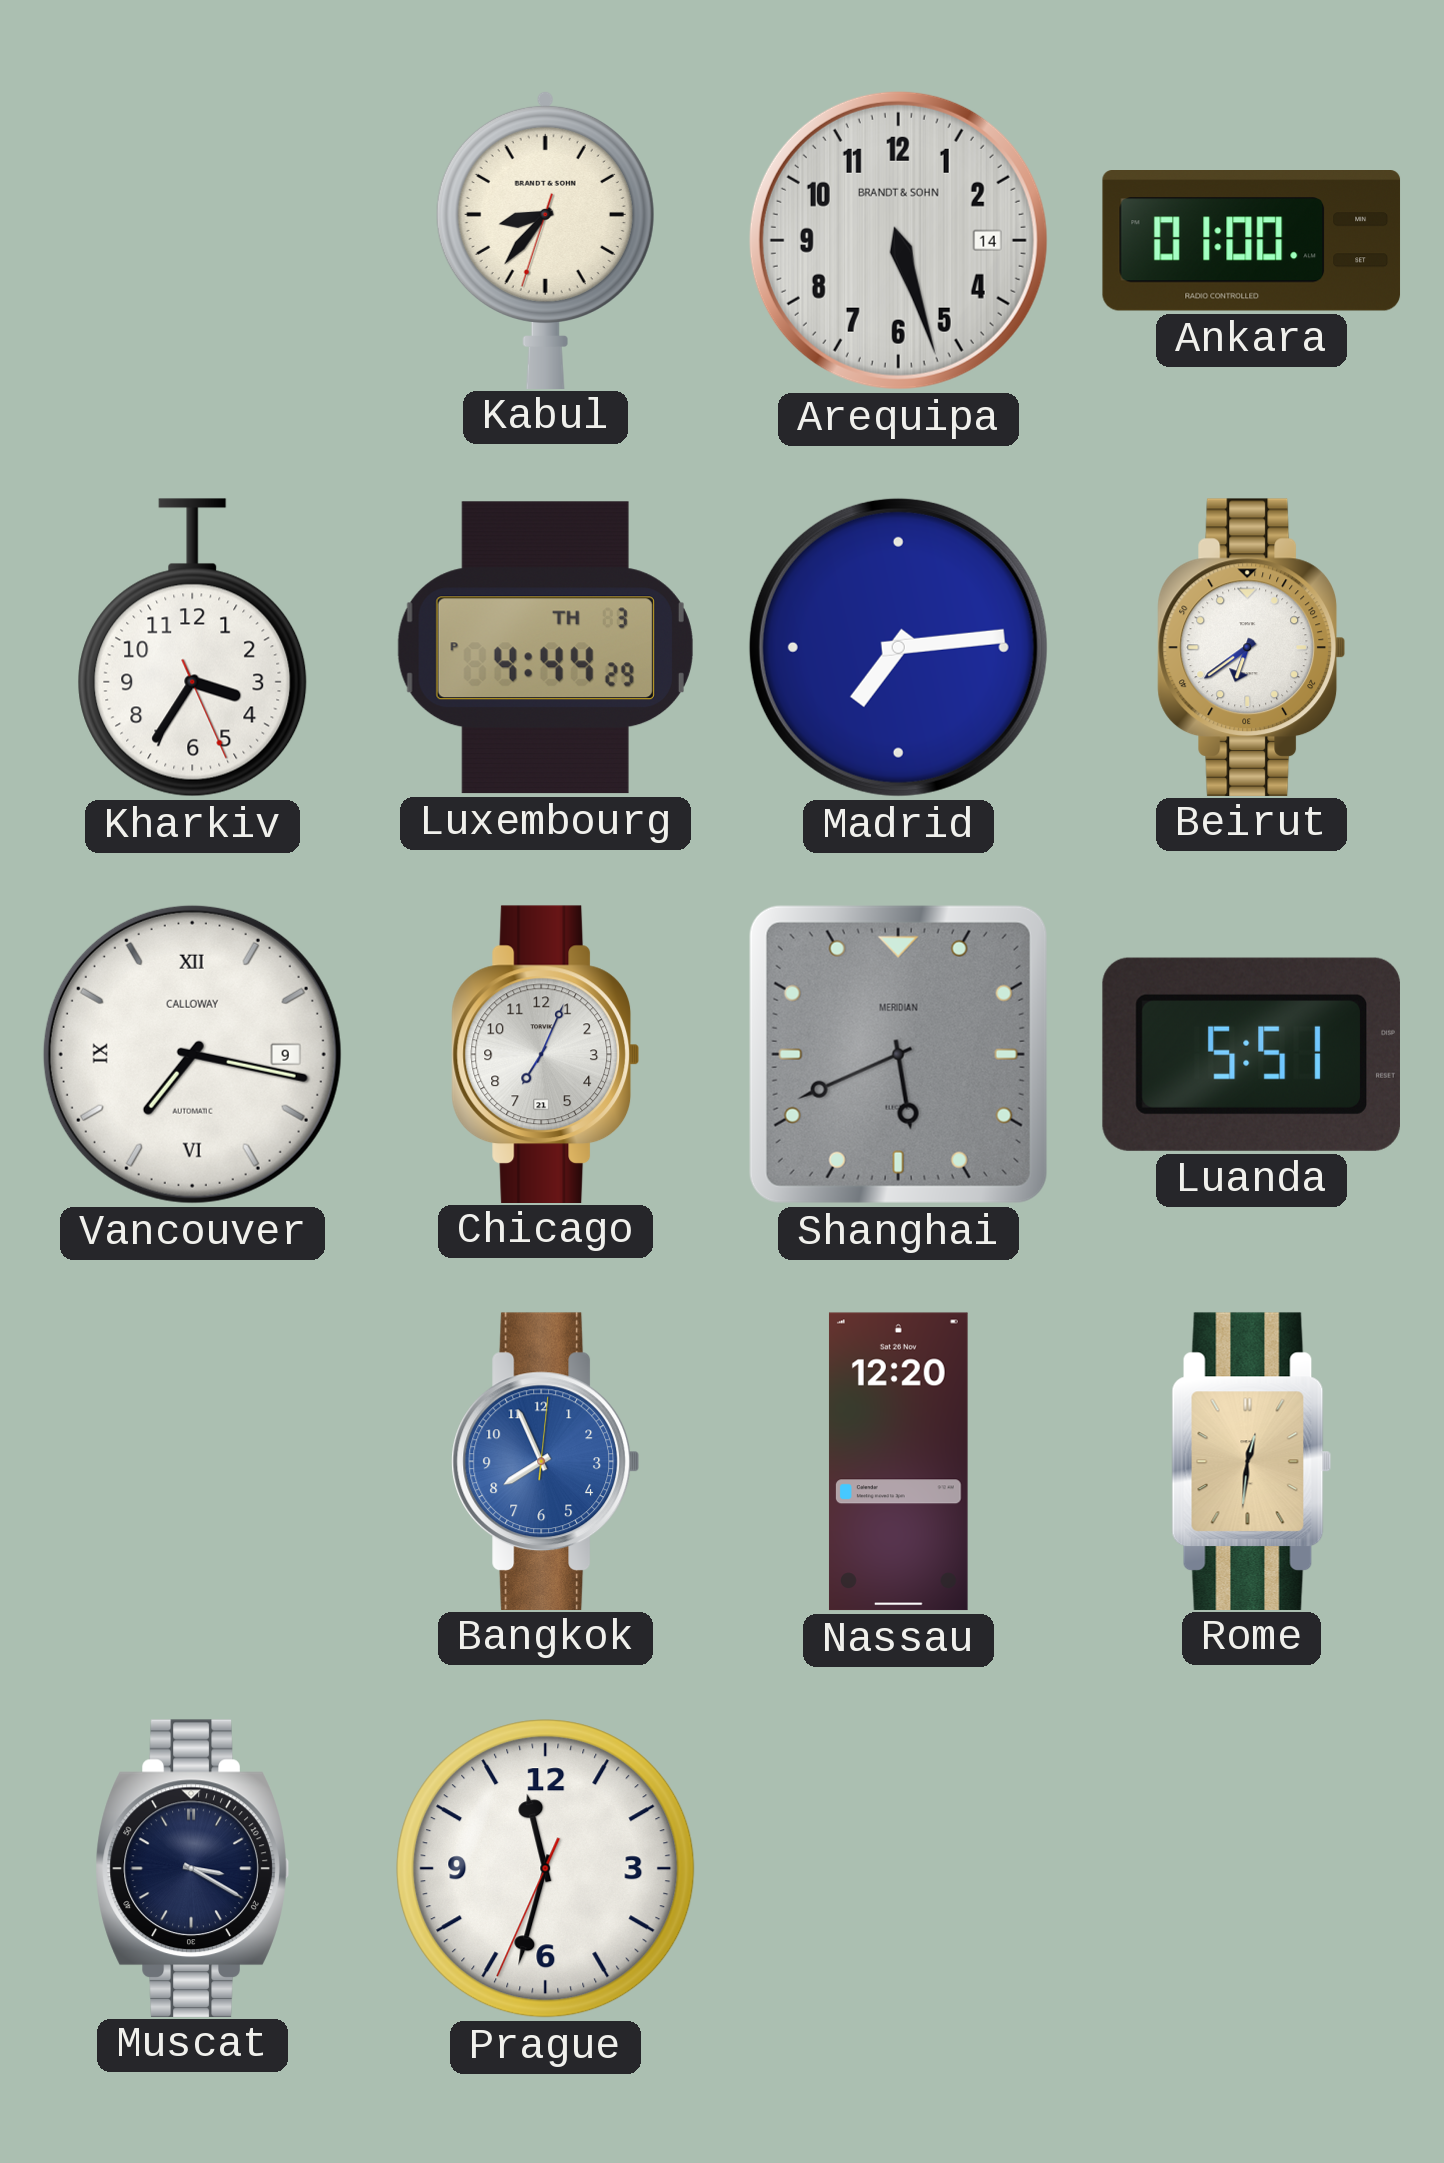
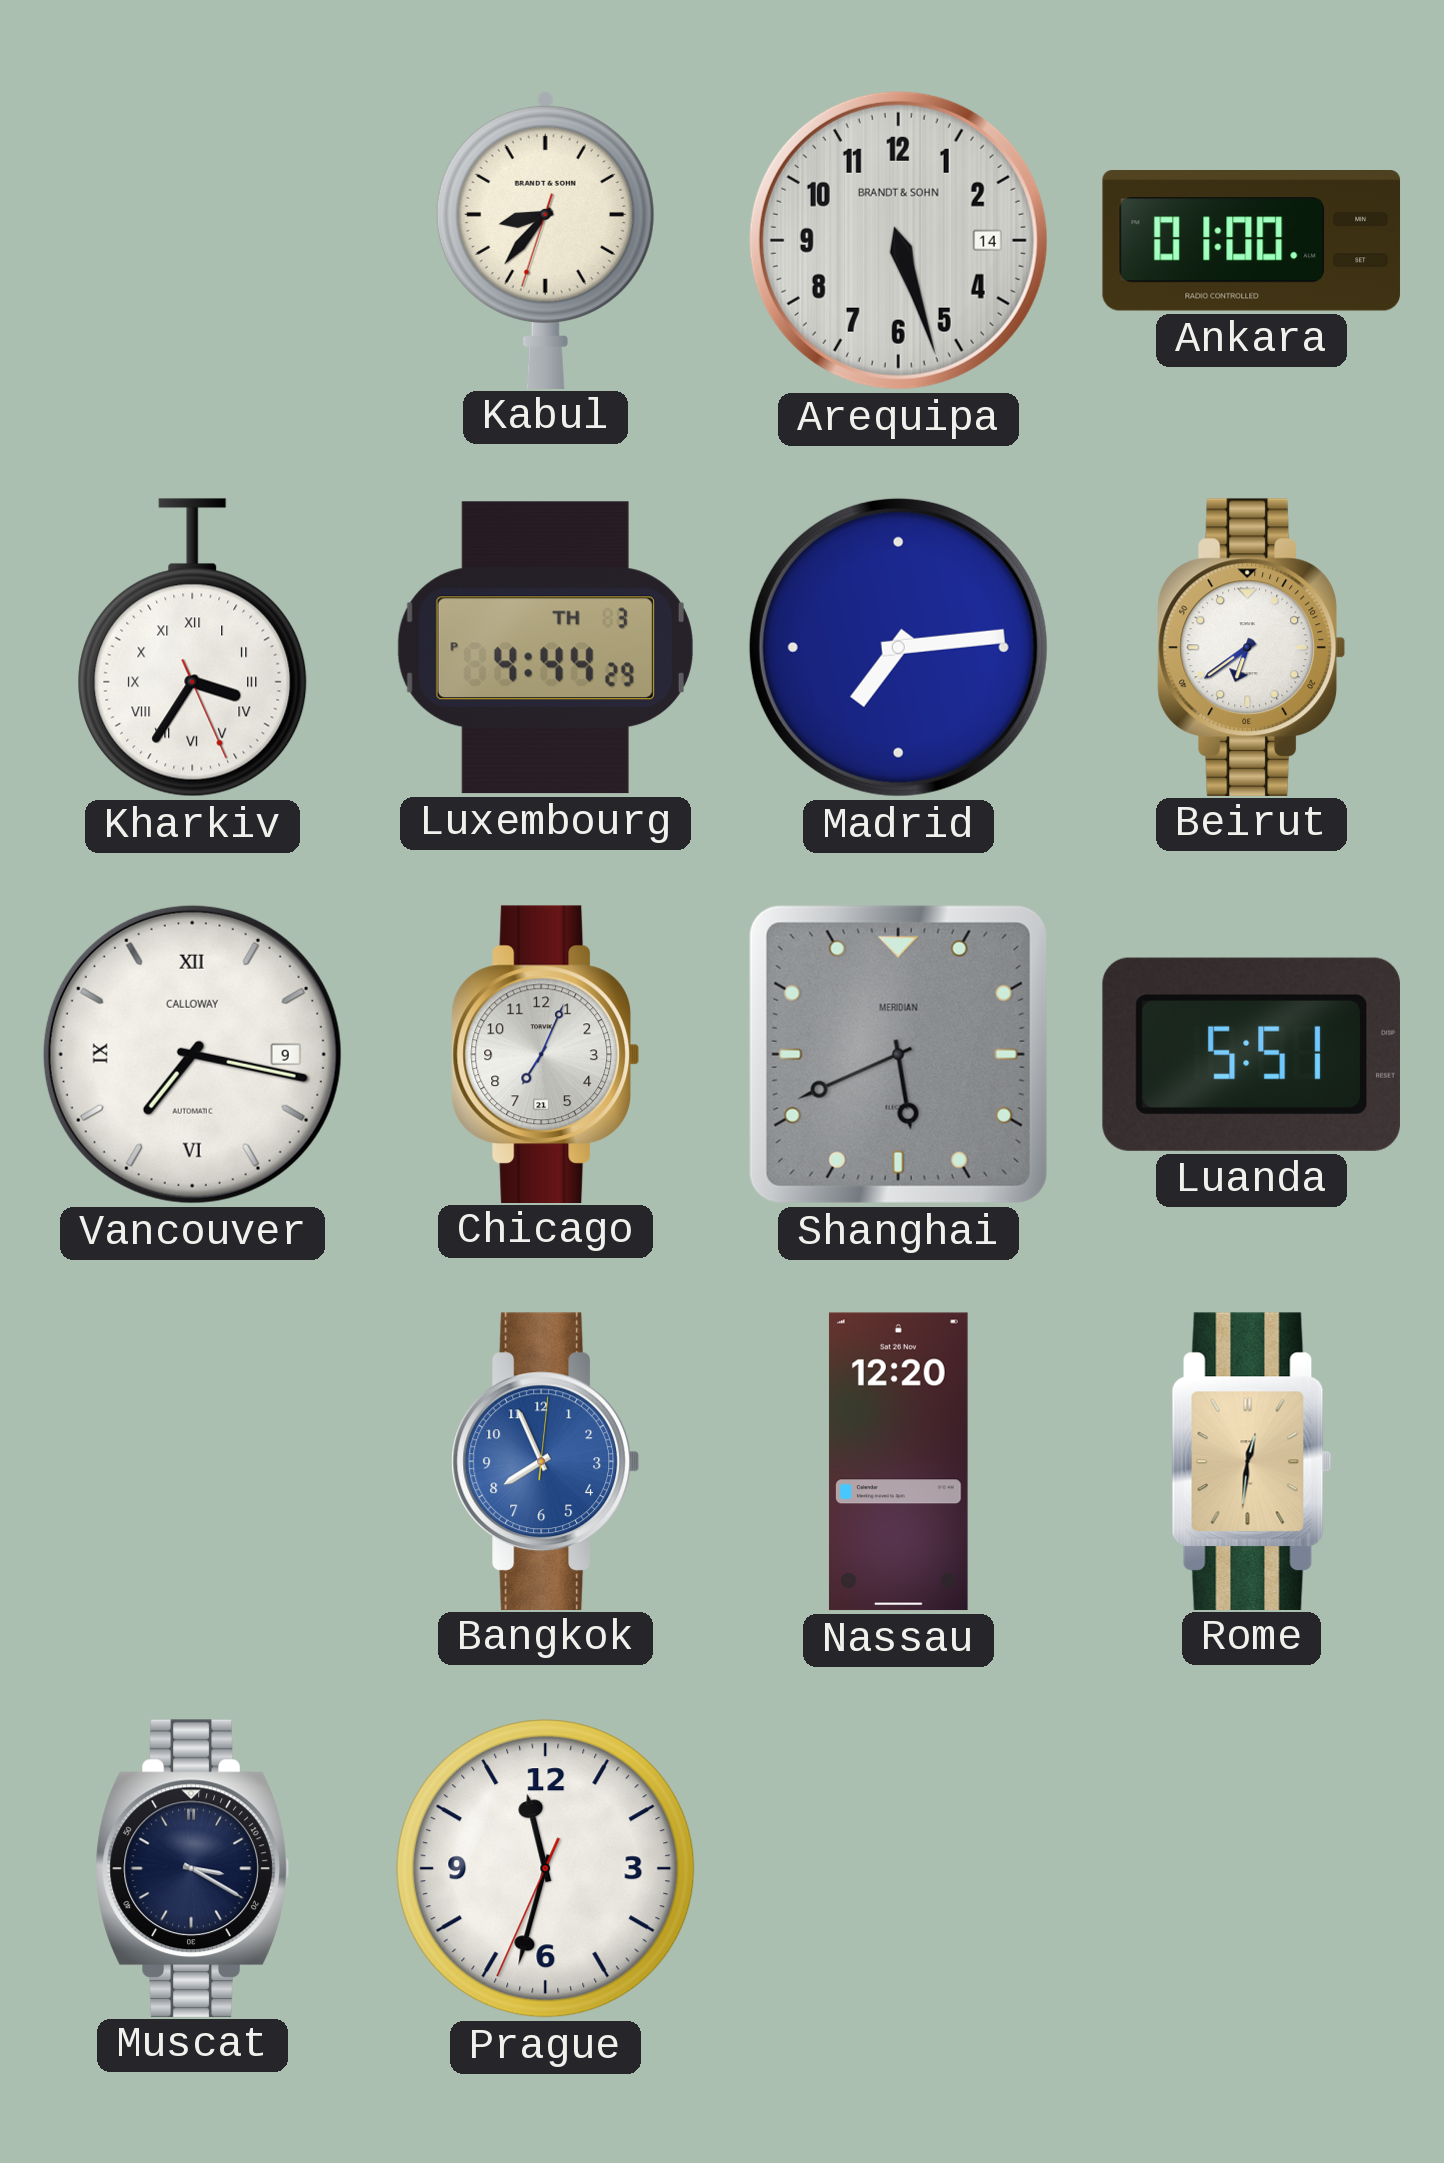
Kharkiv numerals: Arabic -> Roman
